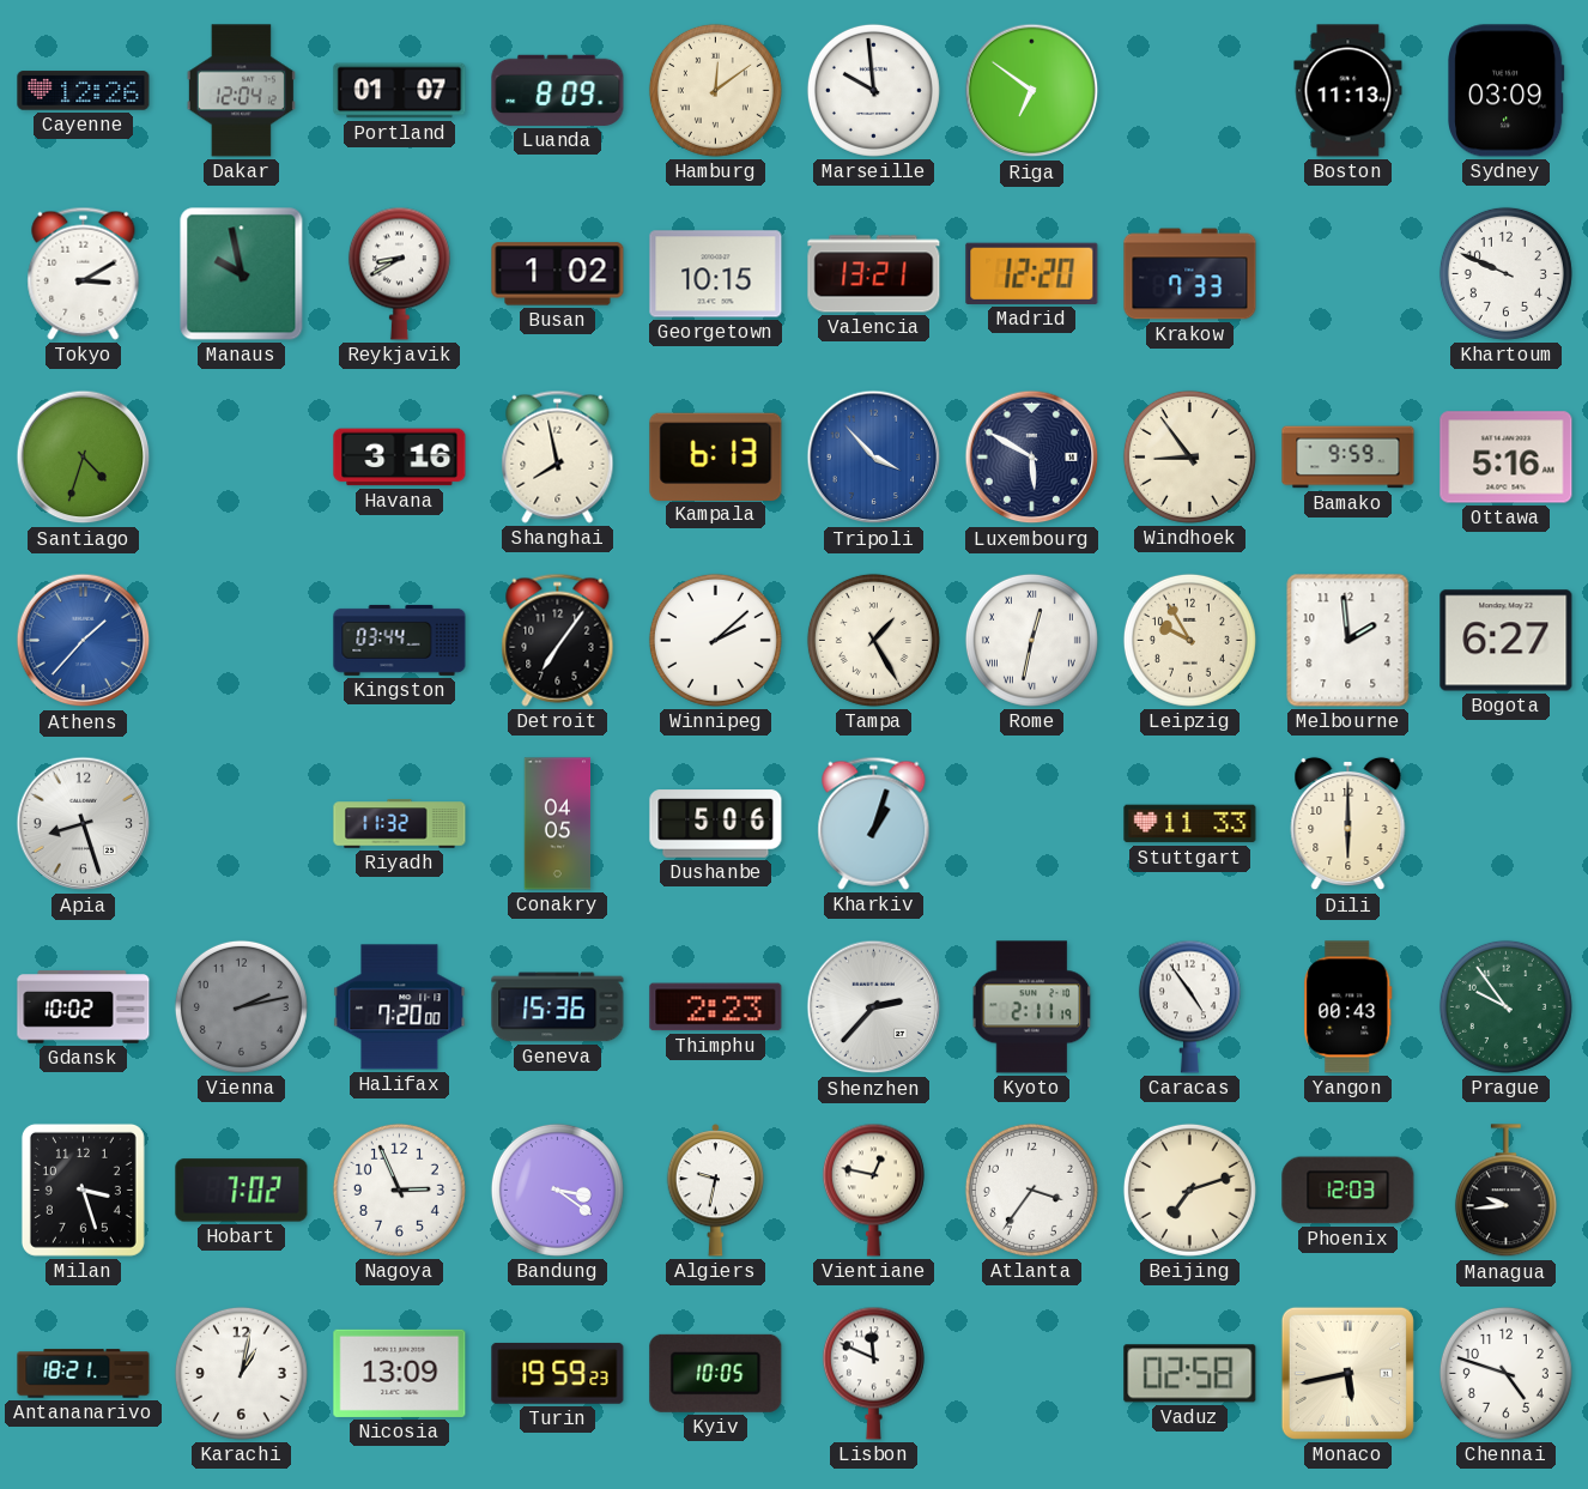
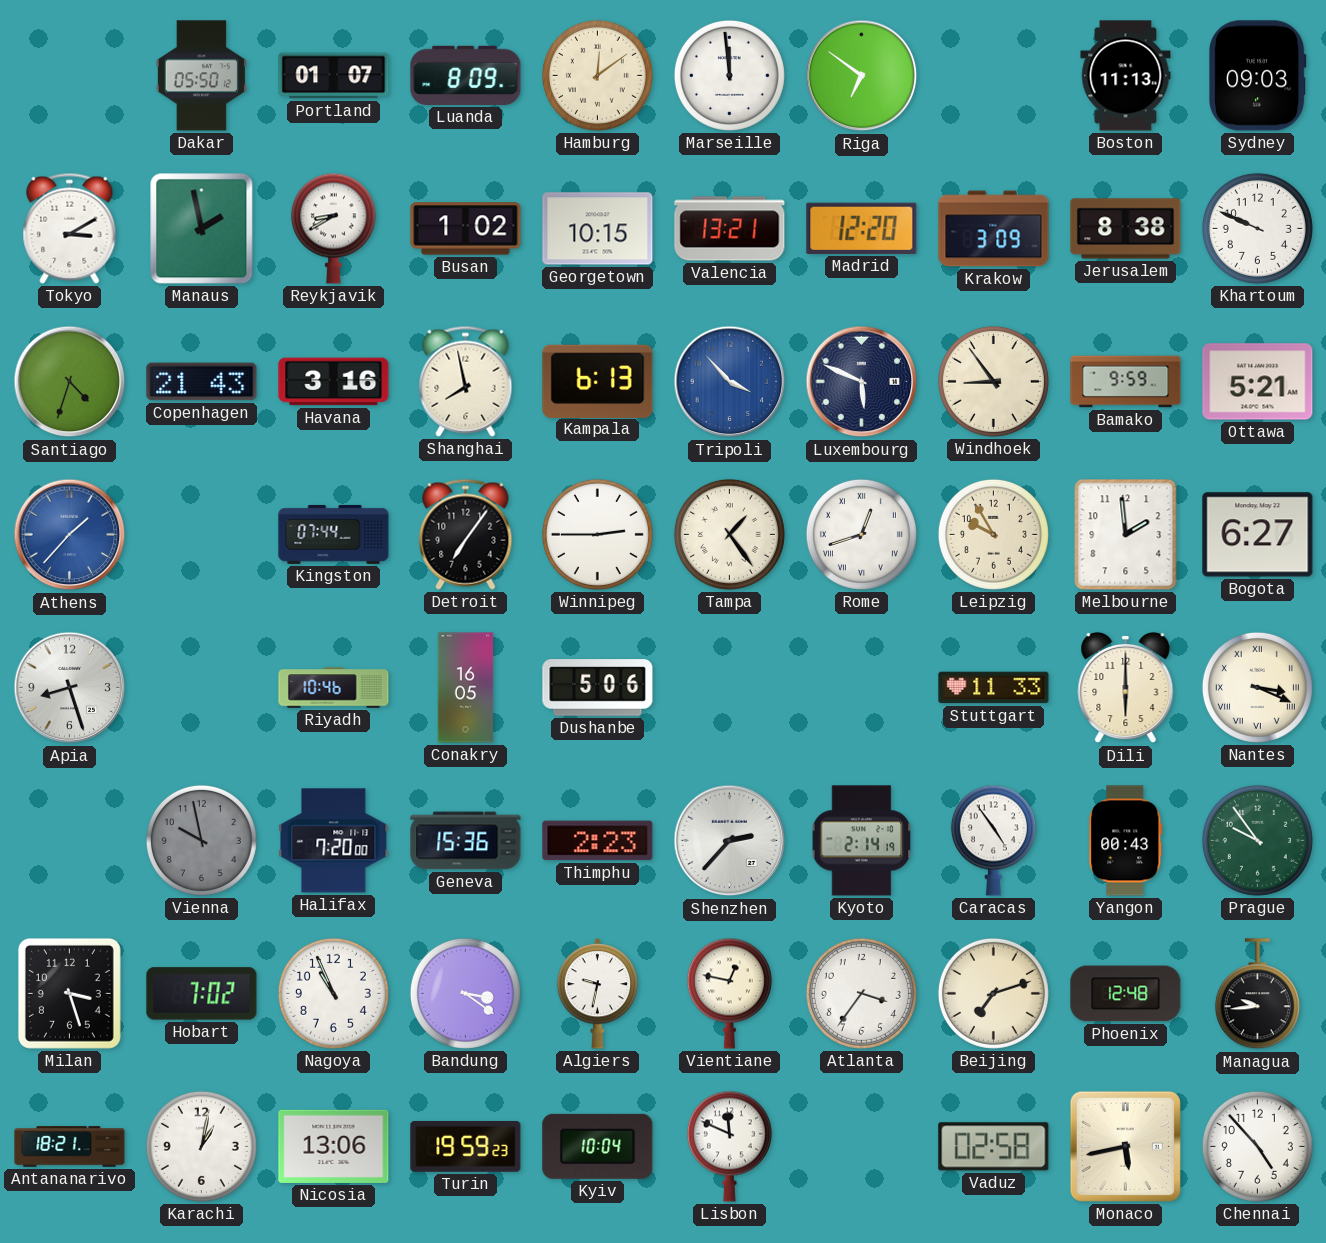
Cayenne: 12:26 -> none
Dakar: 12:04 -> 05:50
Marseille: 9:59 -> 11:59
Sydney: 03:09 -> 09:03
Manaus: 9:58 -> 1:58
Krakow: 7:33 -> 3:09
Jerusalem: none -> 8:38
Copenhagen: none -> 21:43
Luxembourg: 5:50 -> 5:49
Ottawa: 5:16 -> 5:21
Kingston: 03:44 -> 07:44
Winnipeg: 2:08 -> 2:45
Tampa: 1:25 -> 1:24
Rome: 12:32 -> 12:42
Riyadh: 11:32 -> 10:46
Conakry: 04:05 -> 16:05
Kharkiv: 1:03 -> none
Nantes: none -> 3:19
Gdansk: 10:02 -> none
Vienna: 2:13 -> 9:58
Kyoto: 2:11 -> 2:14
Nagoya: 2:56 -> 10:56
Phoenix: 12:03 -> 12:48
Nicosia: 13:09 -> 13:06
Kyiv: 10:05 -> 10:04
Chennai: 4:48 -> 4:53
